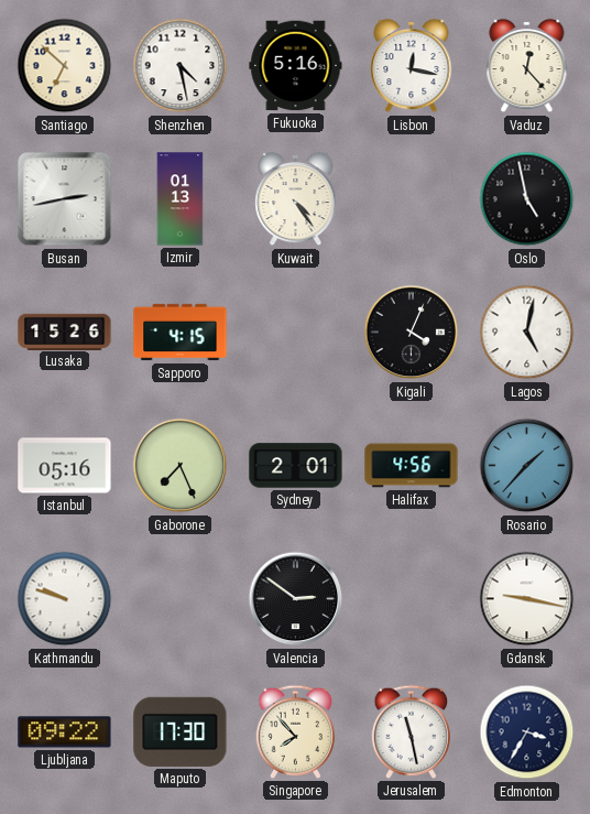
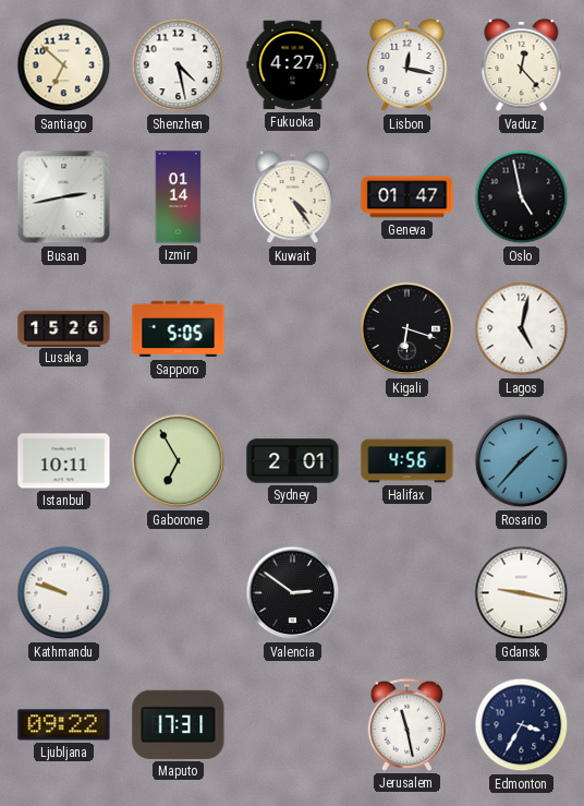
Fukuoka: 5:16 -> 4:27
Izmir: 01:13 -> 01:14
Geneva: none -> 01:47
Sapporo: 4:15 -> 5:05
Kigali: 4:04 -> 6:18
Istanbul: 05:16 -> 10:11
Gaborone: 7:26 -> 6:55
Maputo: 17:30 -> 17:31
Singapore: 7:53 -> none
